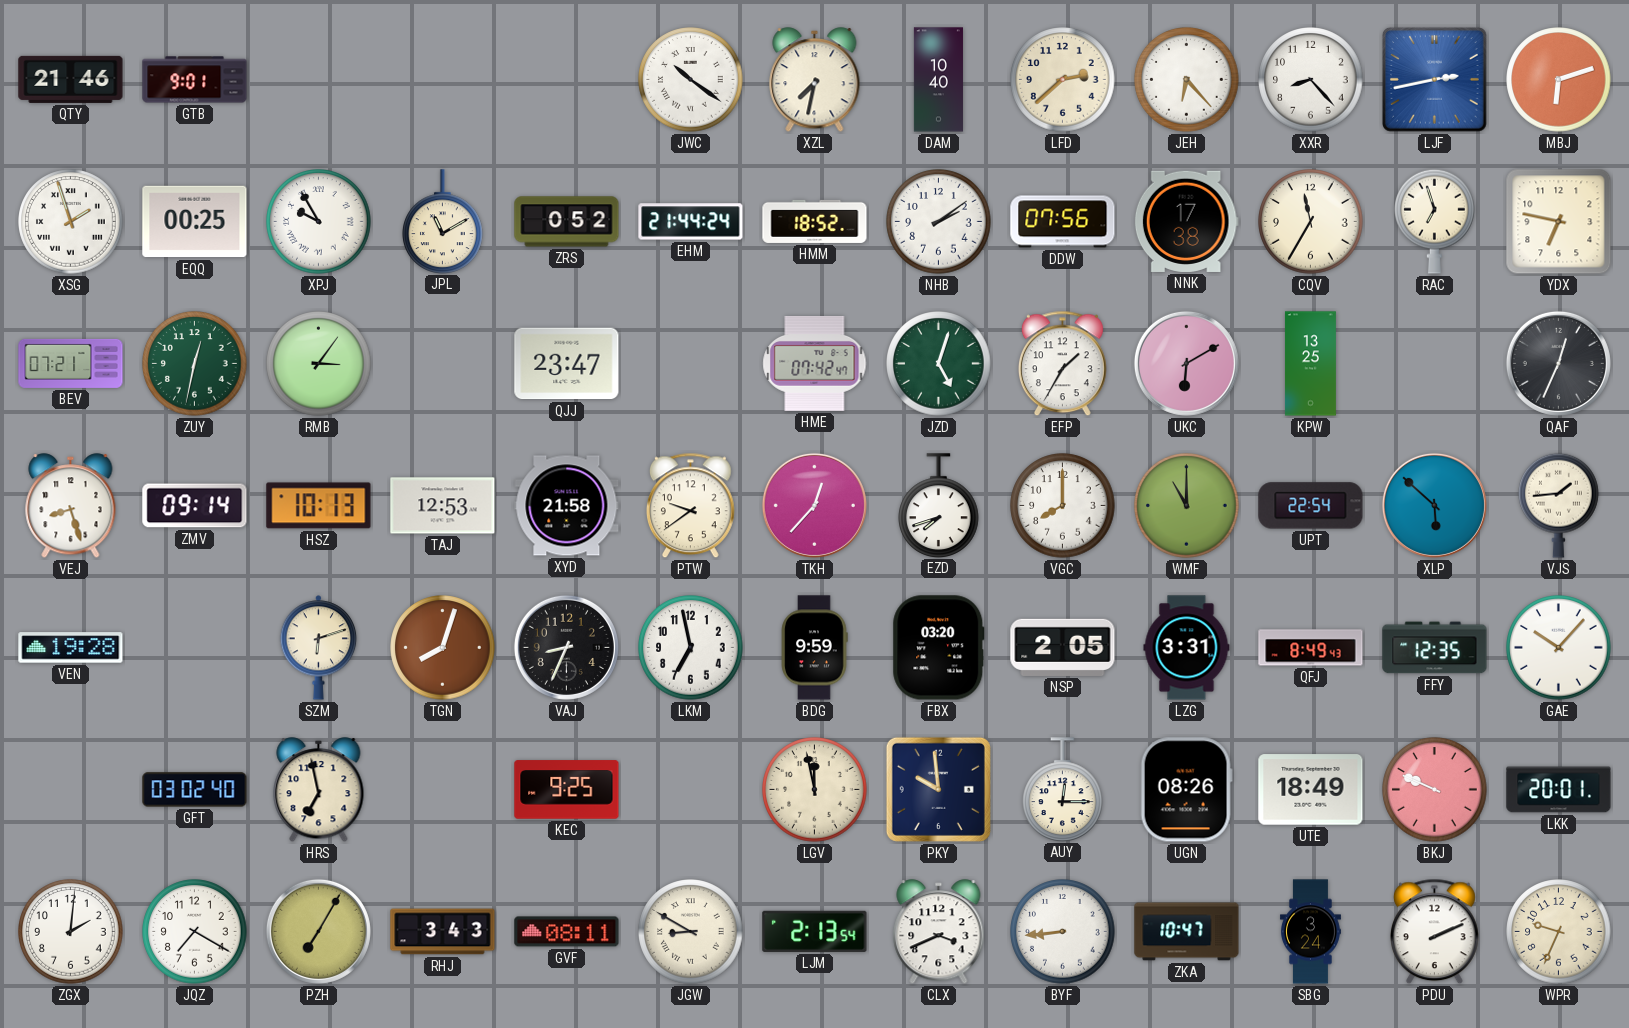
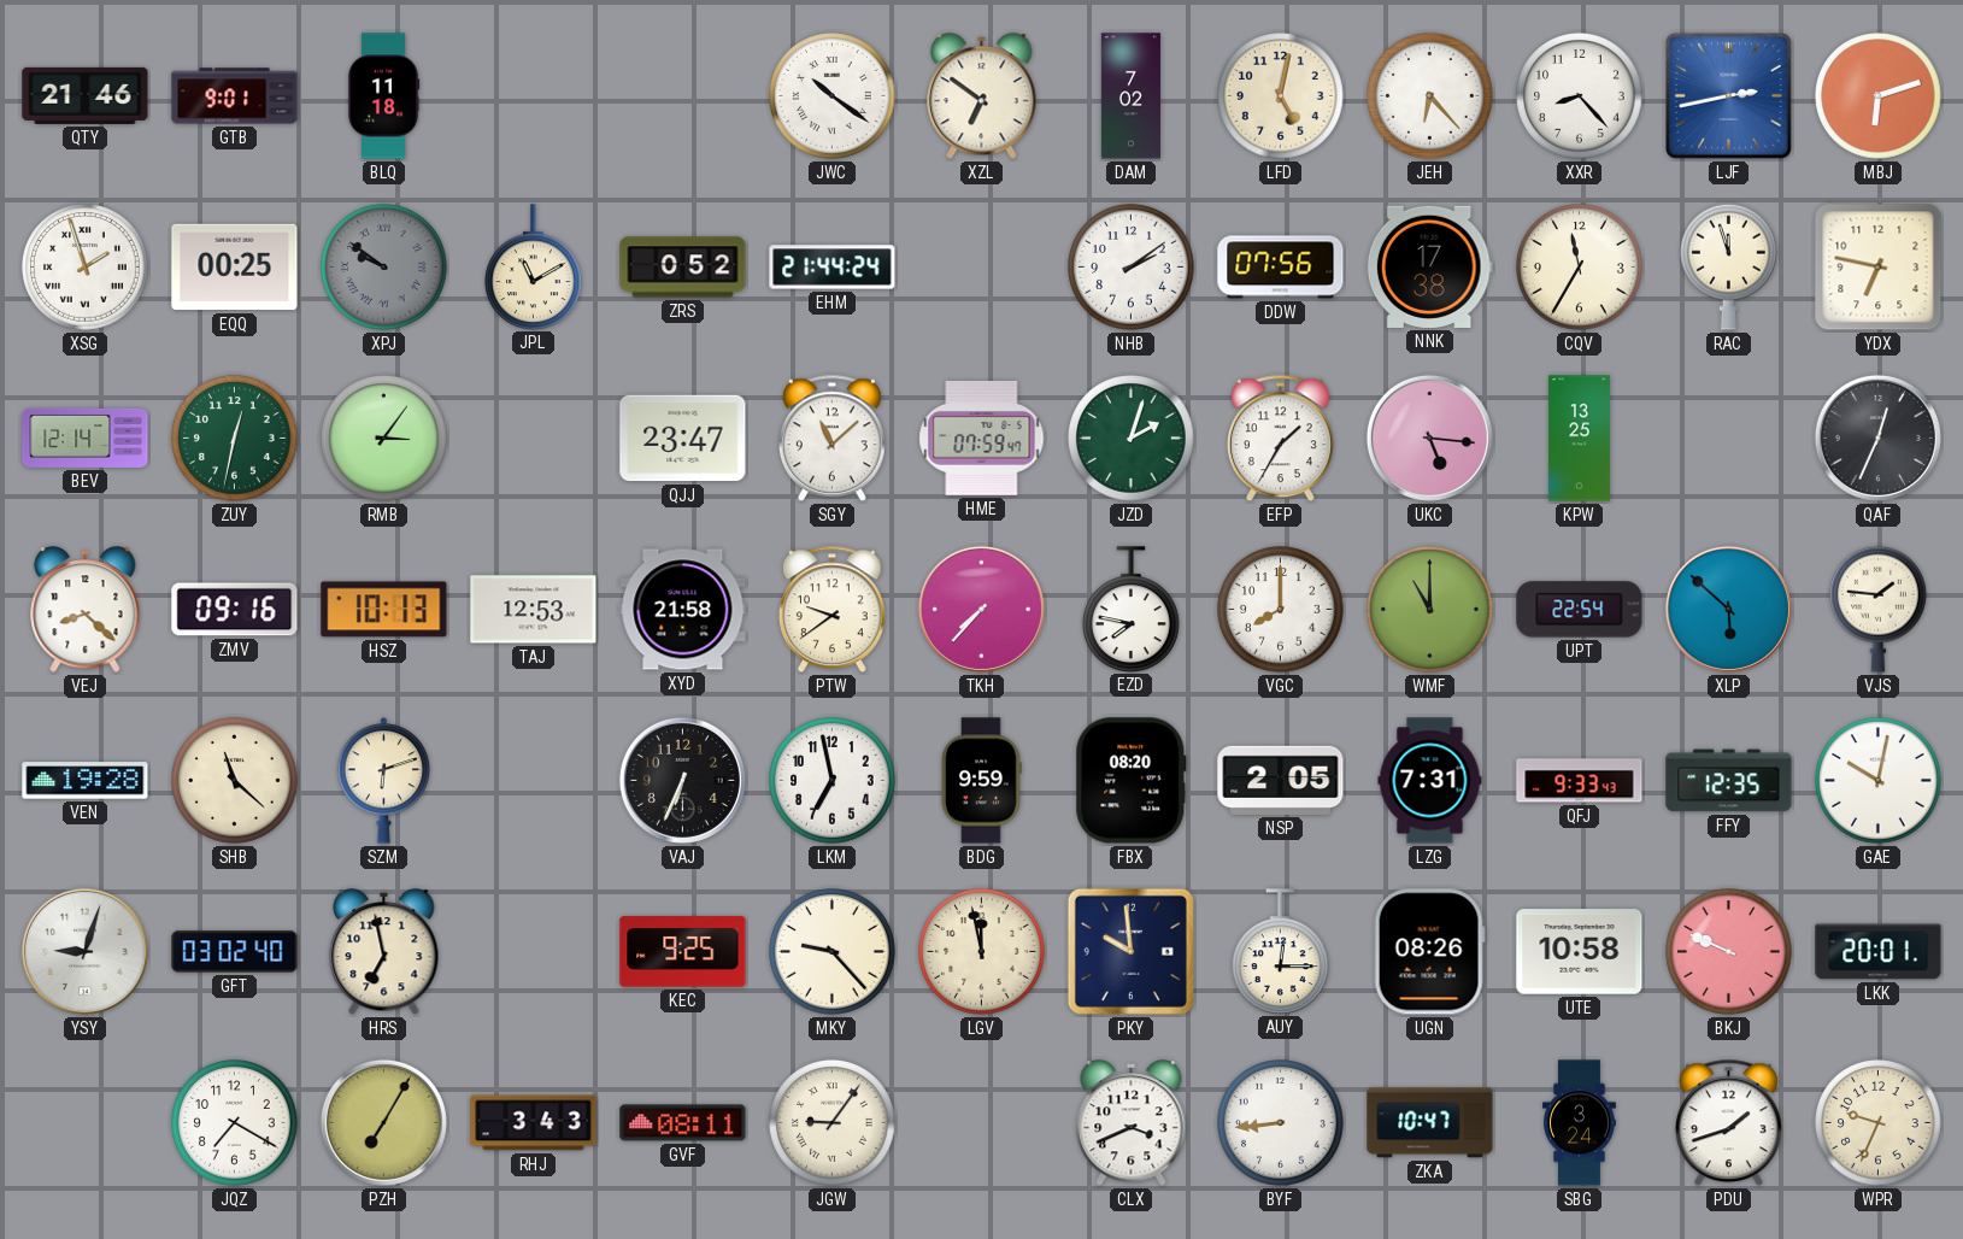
BLQ: none -> 11:18
XZL: 7:32 -> 6:51
DAM: 10:40 -> 7:02
LFD: 2:38 -> 5:02
XPJ: 9:55 -> 9:51
XPJ dial: white -> grey
HMM: 18:52 -> none
RAC: 6:57 -> 11:57
BEV: 07:21 -> 12:14
SGY: none -> 11:08
HME: 07:42 -> 07:59
JZD: 5:03 -> 2:03
UKC: 6:10 -> 5:16
VEJ: 8:27 -> 8:22
ZMV: 09:14 -> 09:16
TKH: 12:37 -> 7:37
EZD: 7:42 -> 7:47
VJS: 1:44 -> 1:46
SHB: none -> 11:22
TGN: 8:03 -> none
VAJ: 8:34 -> 6:34
FBX: 03:20 -> 08:20
LZG: 3:31 -> 7:31
QFJ: 8:49 -> 9:33
GAE: 10:07 -> 10:02
YSY: none -> 9:03
MKY: none -> 9:23
UTE: 18:49 -> 10:58
ZGX: 2:01 -> none
JGW: 8:50 -> 9:06
LJM: 2:13 -> none
PDU: 2:11 -> 1:42
